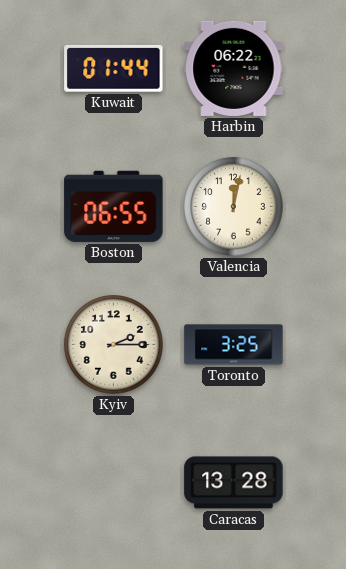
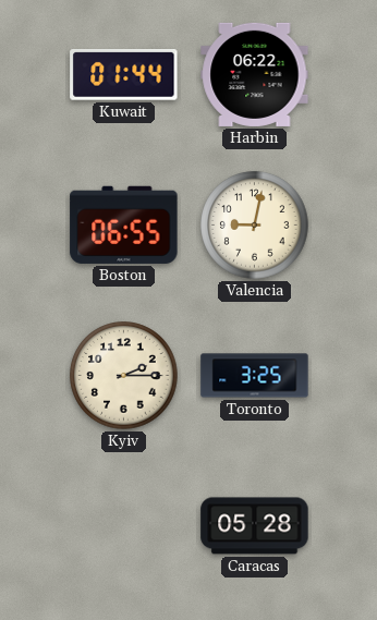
Valencia: 12:02 -> 9:02
Caracas: 13:28 -> 05:28
